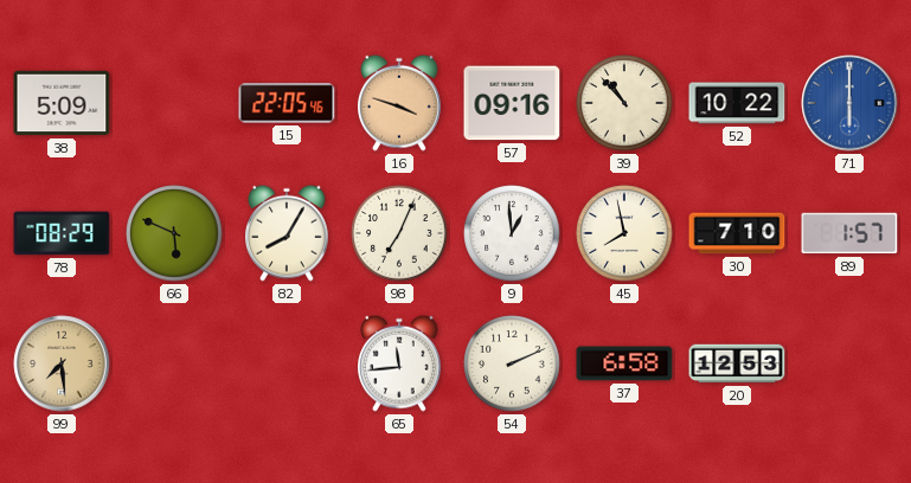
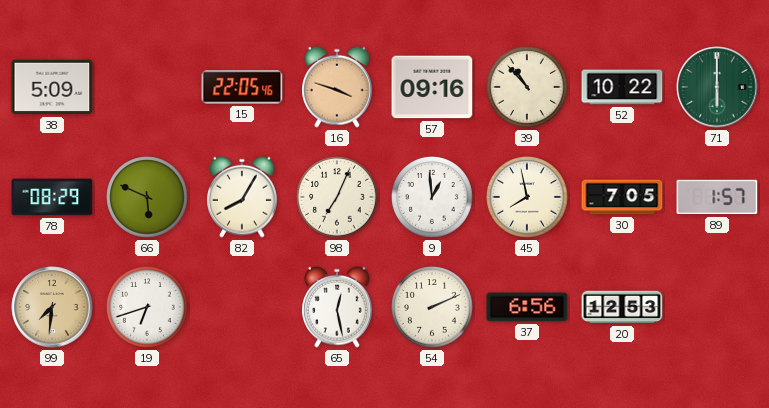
71 dial: blue -> green
30: 7:10 -> 7:05
99: 7:29 -> 7:31
19: none -> 6:42
65: 11:44 -> 12:28
37: 6:58 -> 6:56
